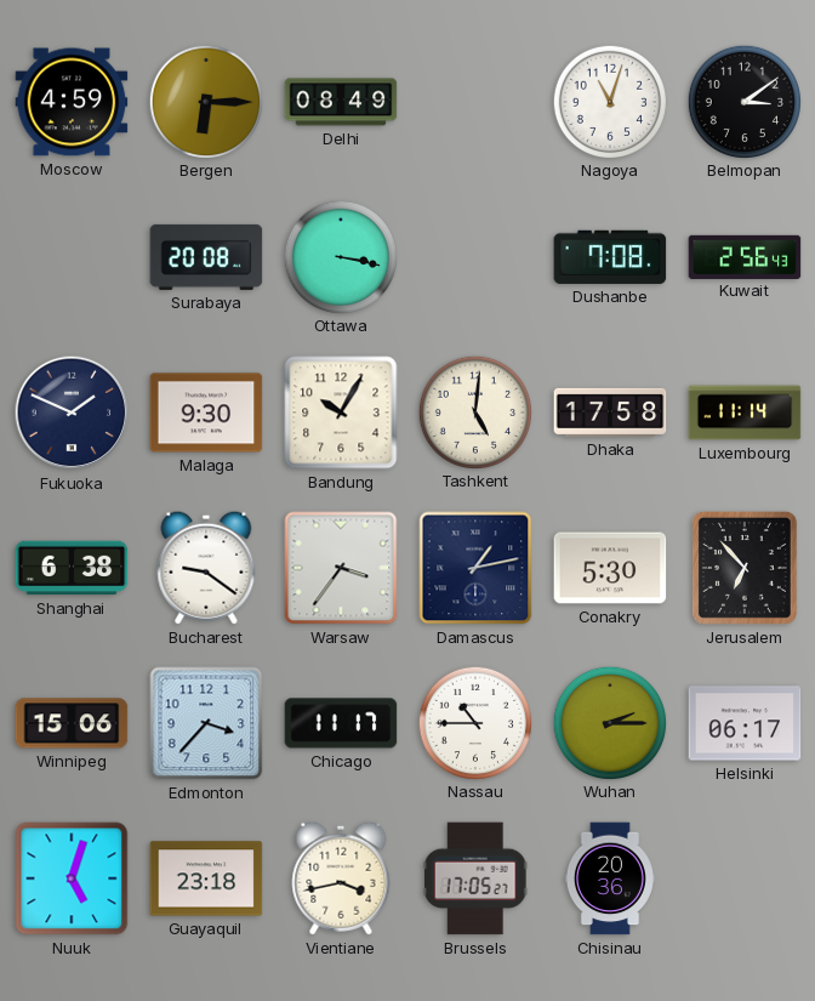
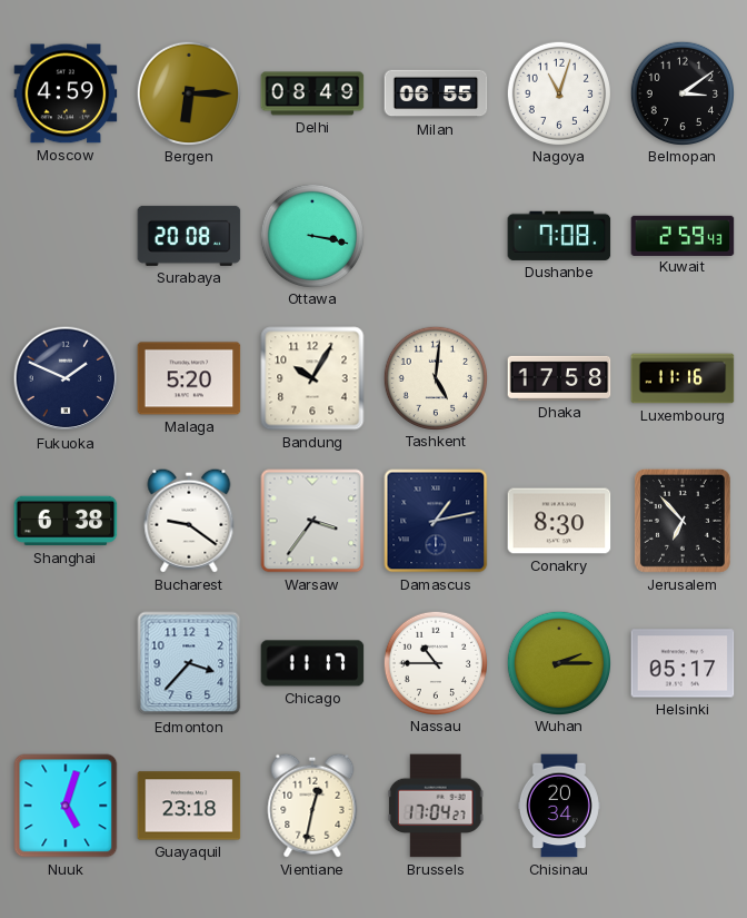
Milan: none -> 06:55
Kuwait: 2:56 -> 2:59
Malaga: 9:30 -> 5:20
Luxembourg: 11:14 -> 11:16
Conakry: 5:30 -> 8:30
Winnipeg: 15:06 -> none
Helsinki: 06:17 -> 05:17
Vientiane: 3:43 -> 12:32
Brussels: 17:05 -> 17:04
Chisinau: 20:36 -> 20:34
